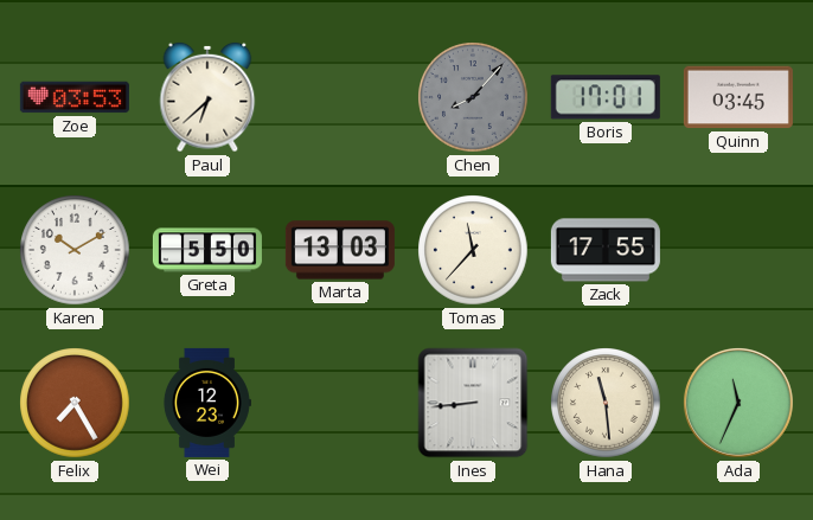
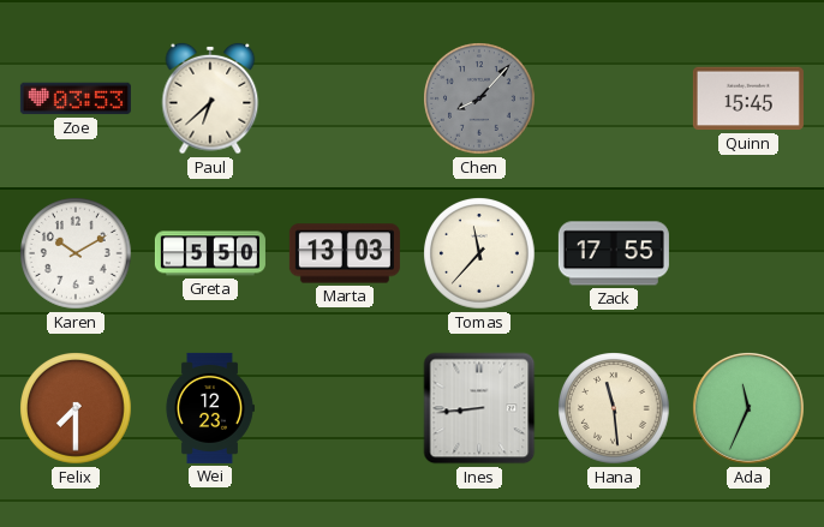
Boris: 17:01 -> none
Quinn: 03:45 -> 15:45
Felix: 7:25 -> 7:30
